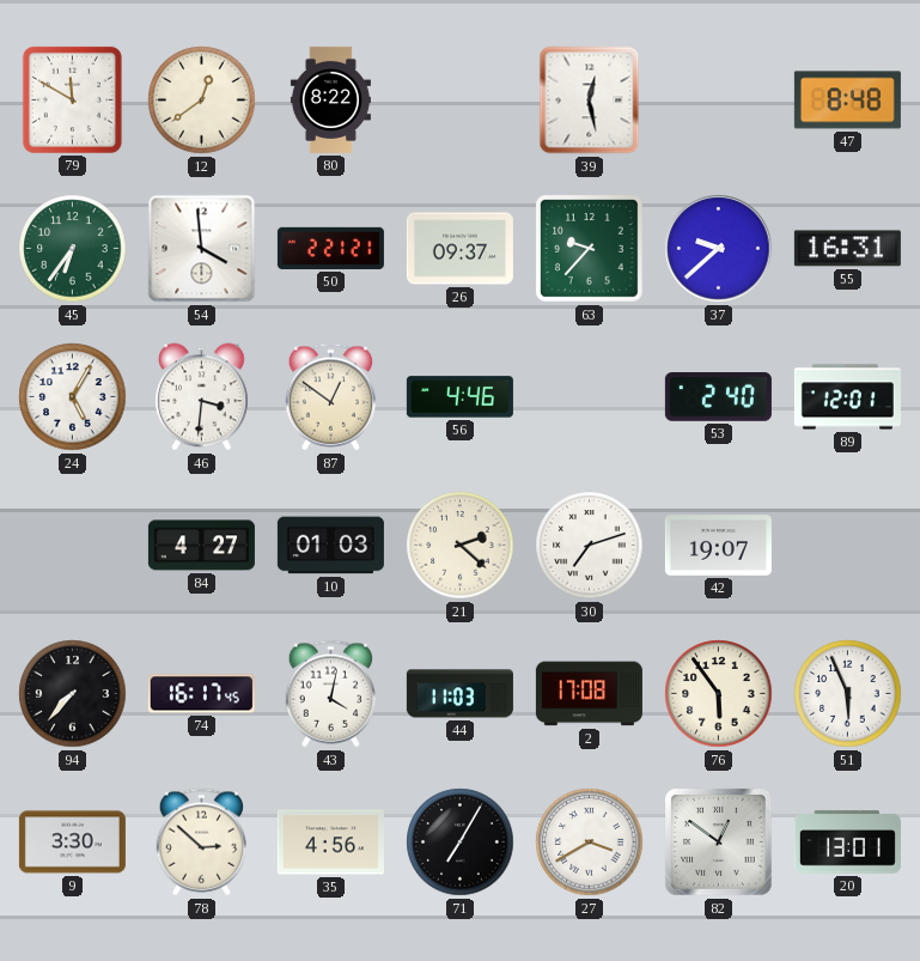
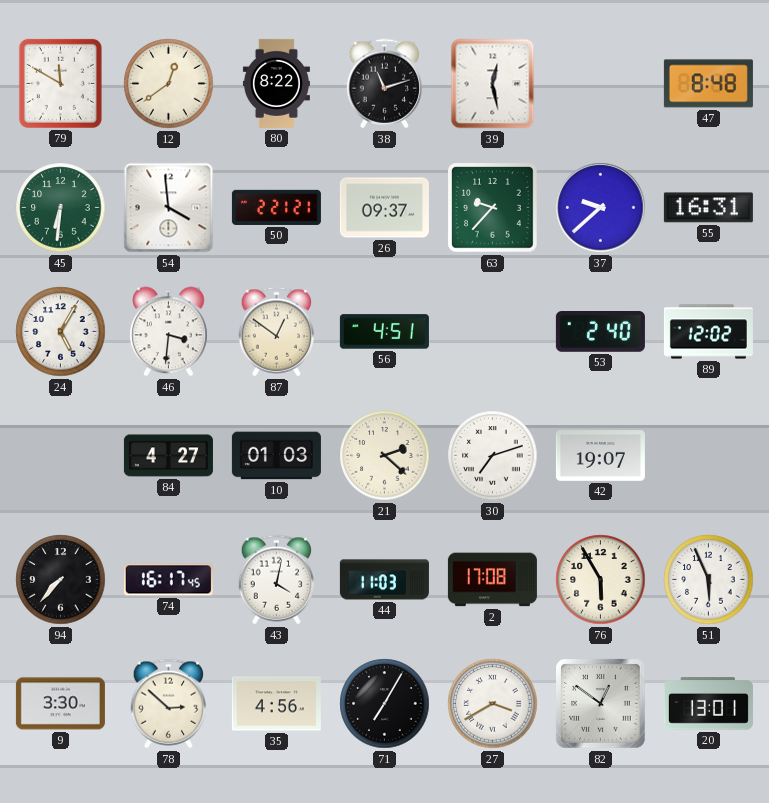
38: none -> 11:12
45: 6:36 -> 6:31
56: 4:46 -> 4:51
89: 12:01 -> 12:02
76: 5:54 -> 5:55
